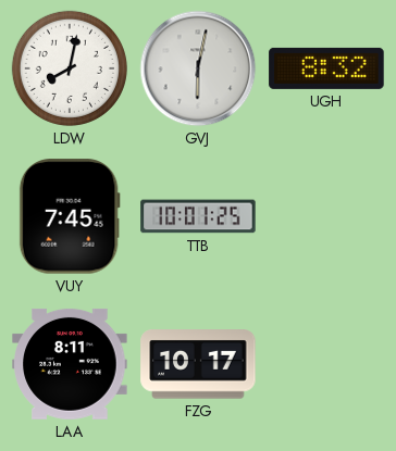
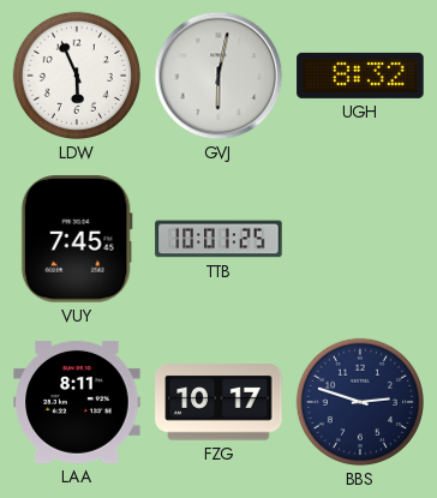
LDW: 8:02 -> 5:56
BBS: none -> 2:48
